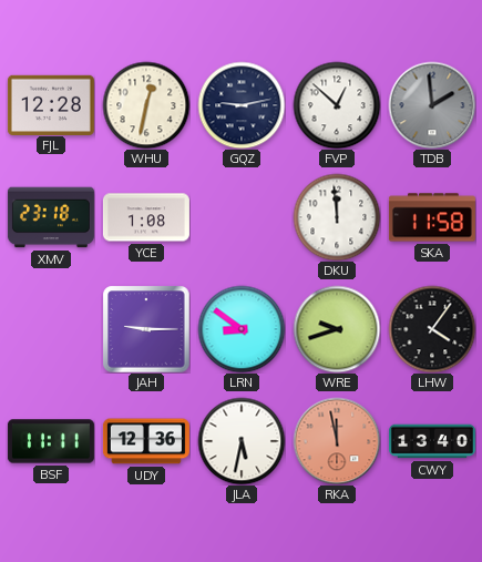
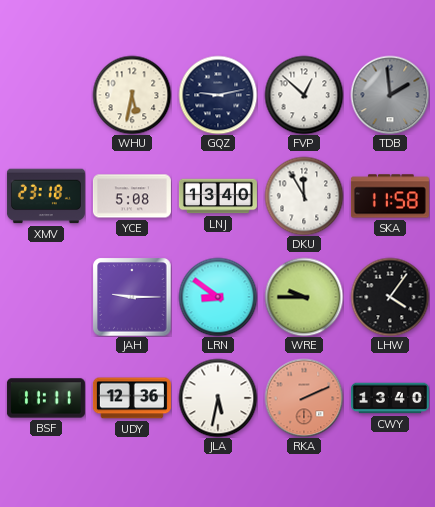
FJL: 12:28 -> none
WHU: 12:32 -> 5:32
YCE: 1:08 -> 5:08
LNJ: none -> 13:40
DKU: 11:59 -> 11:55
WRE: 9:42 -> 9:45
RKA: 11:58 -> 2:11
